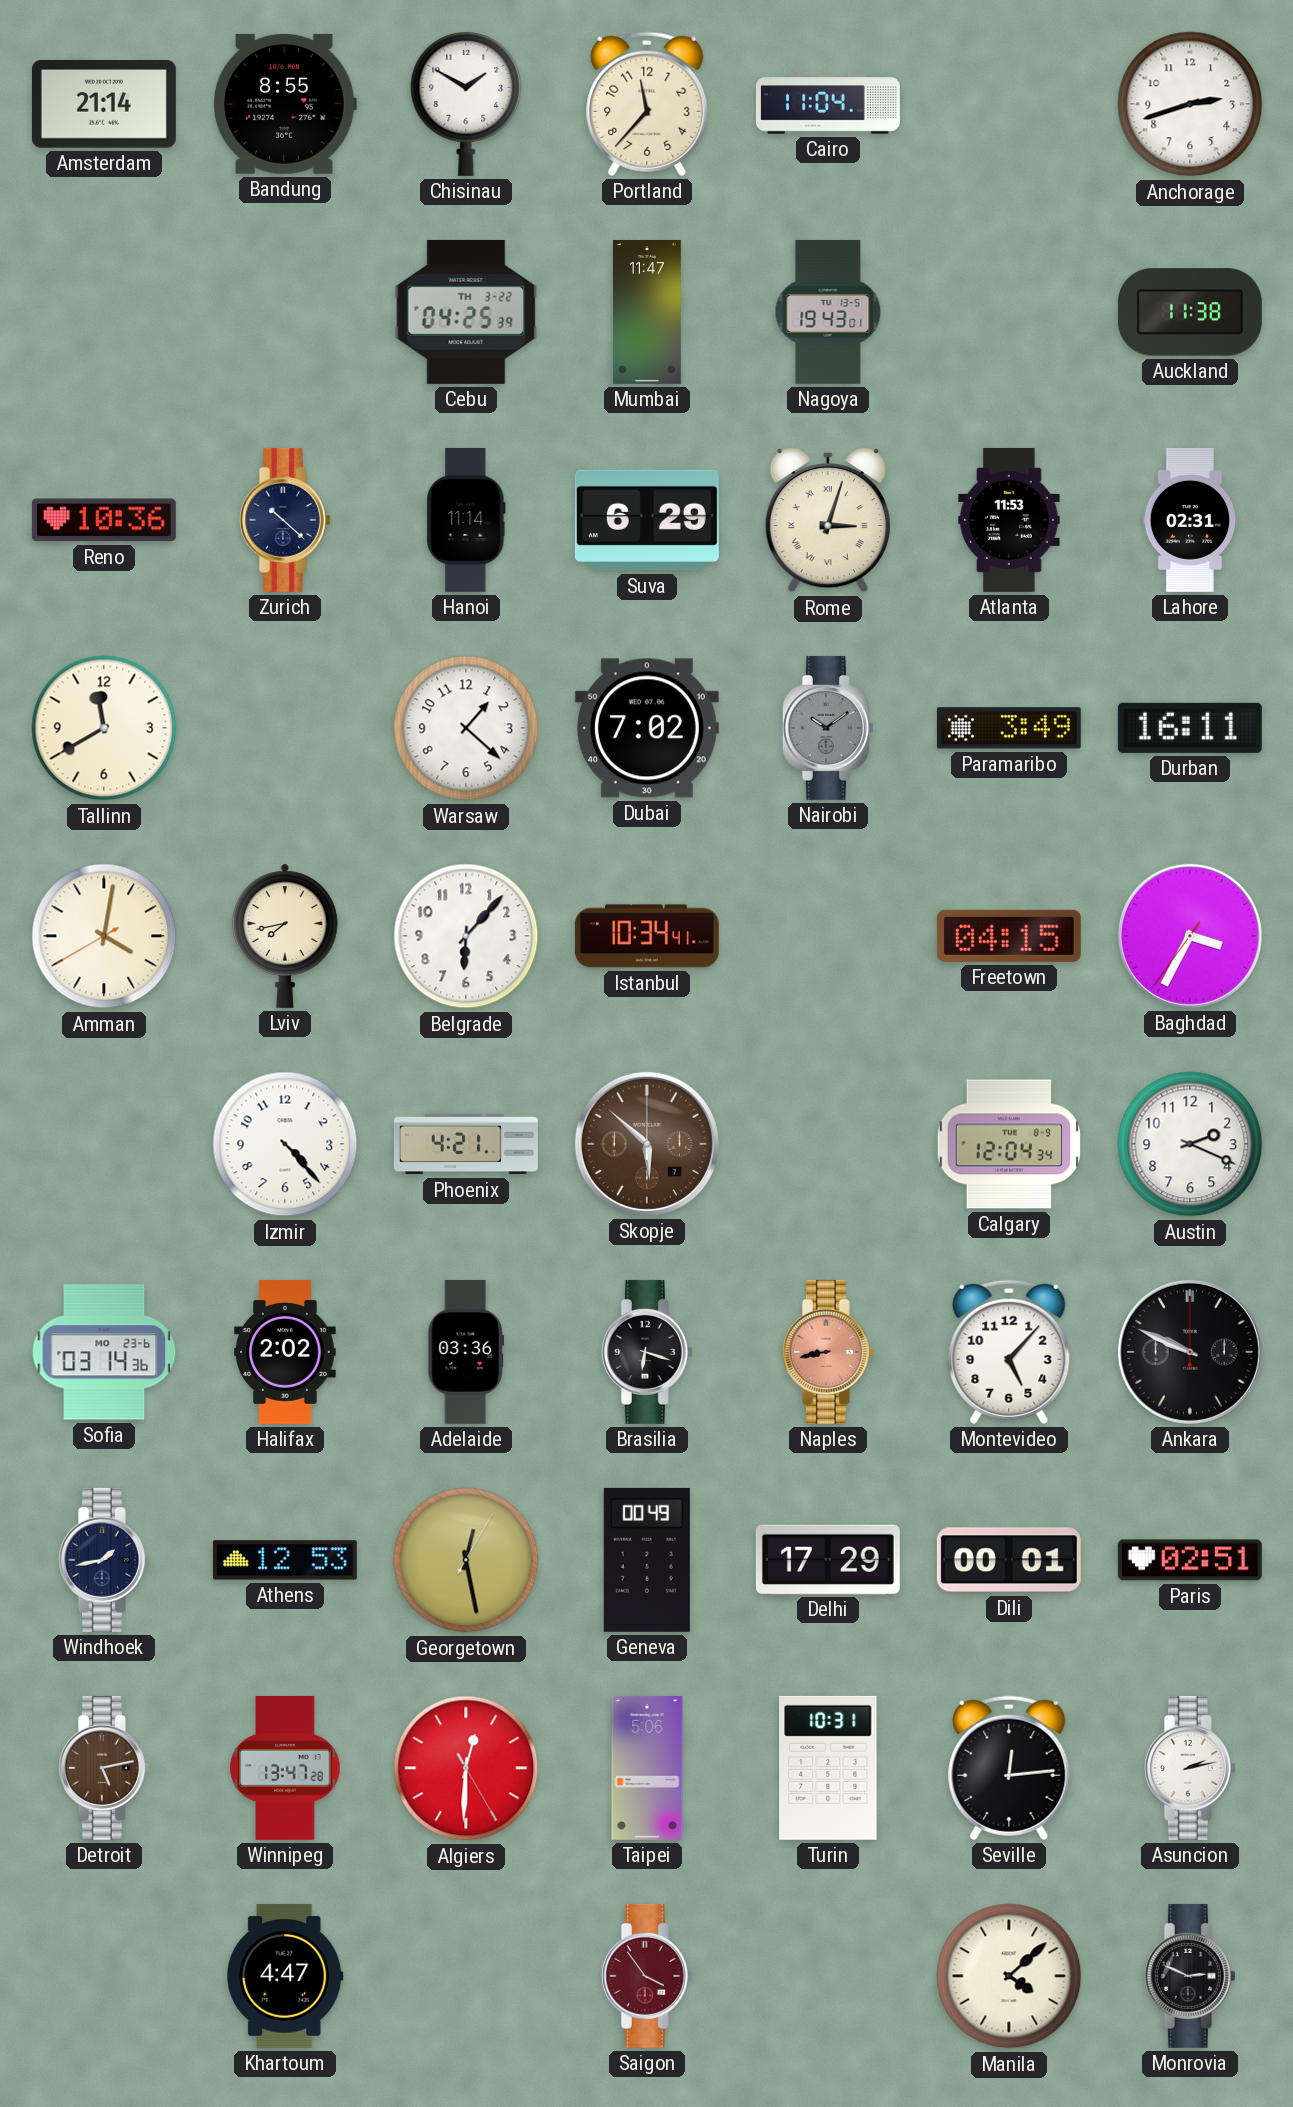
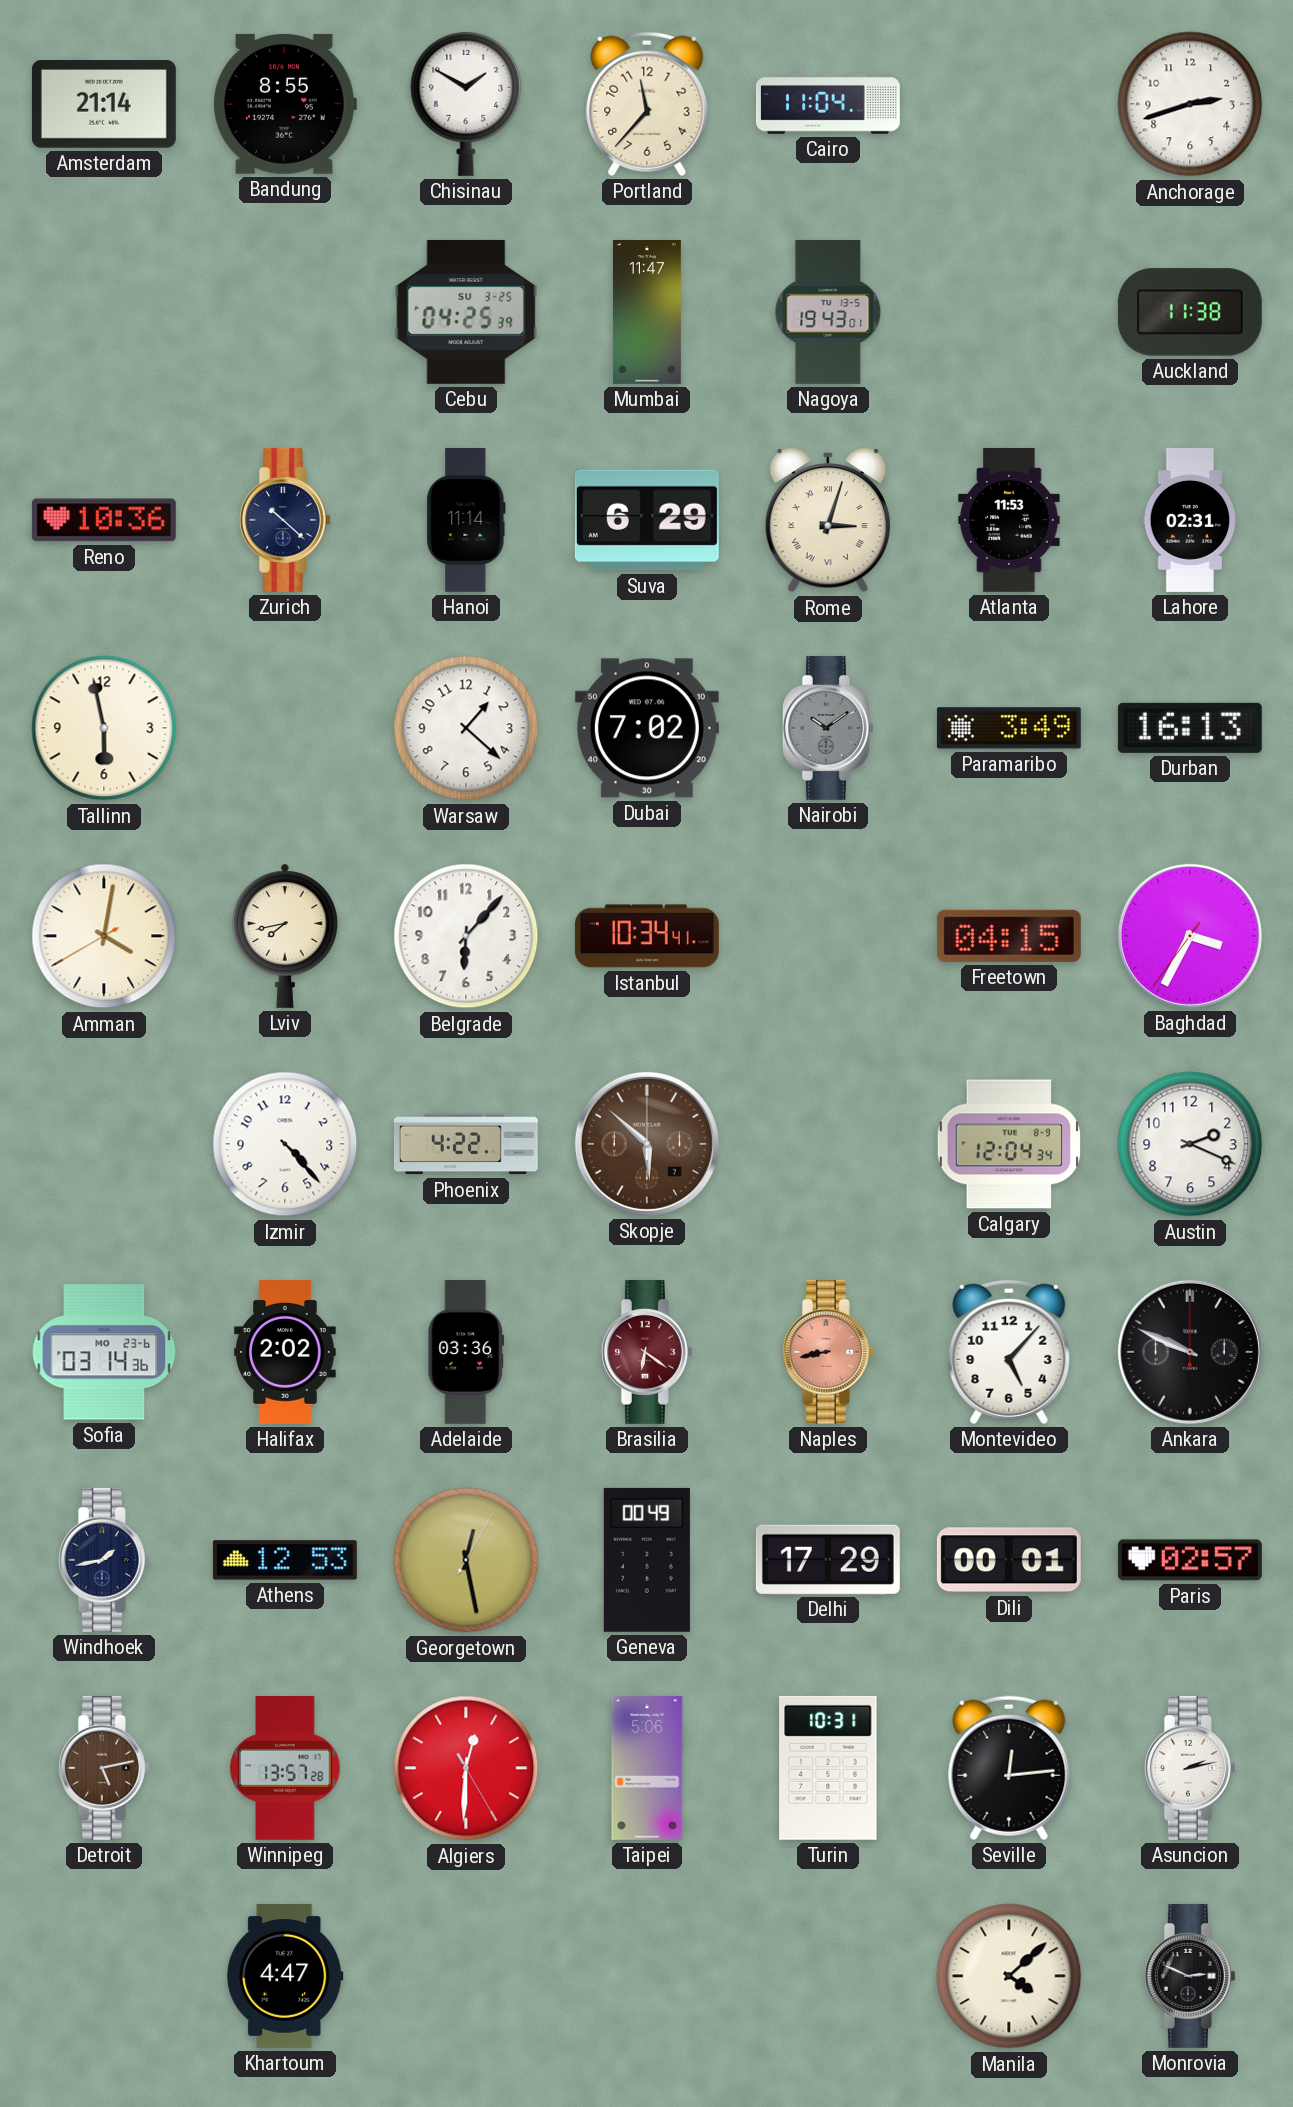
Cebu date: TH 3-22 -> SU 3-25
Tallinn: 11:40 -> 5:58
Durban: 16:11 -> 16:13
Phoenix: 4:21 -> 4:22
Brasilia: 6:18 -> 6:21
Brasilia dial: black -> burgundy
Paris: 02:51 -> 02:57
Winnipeg: 13:47 -> 13:57
Saigon: 3:54 -> none
